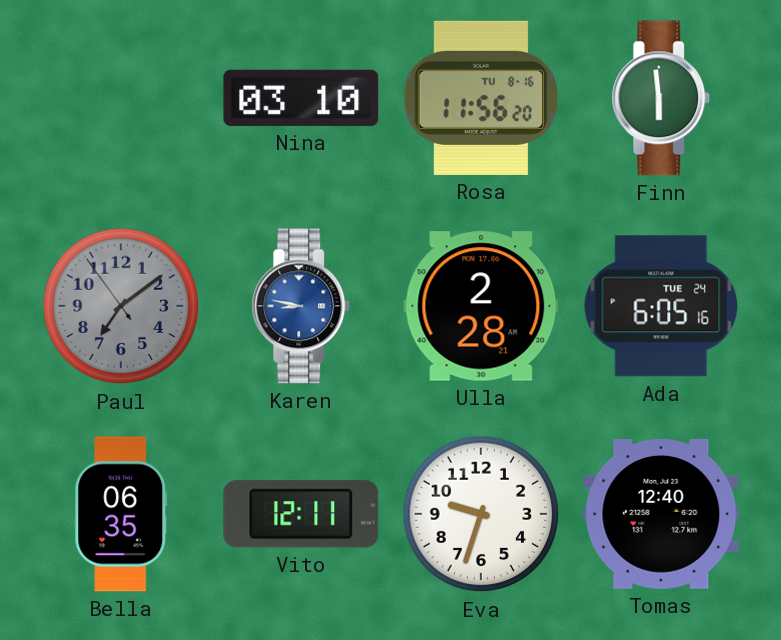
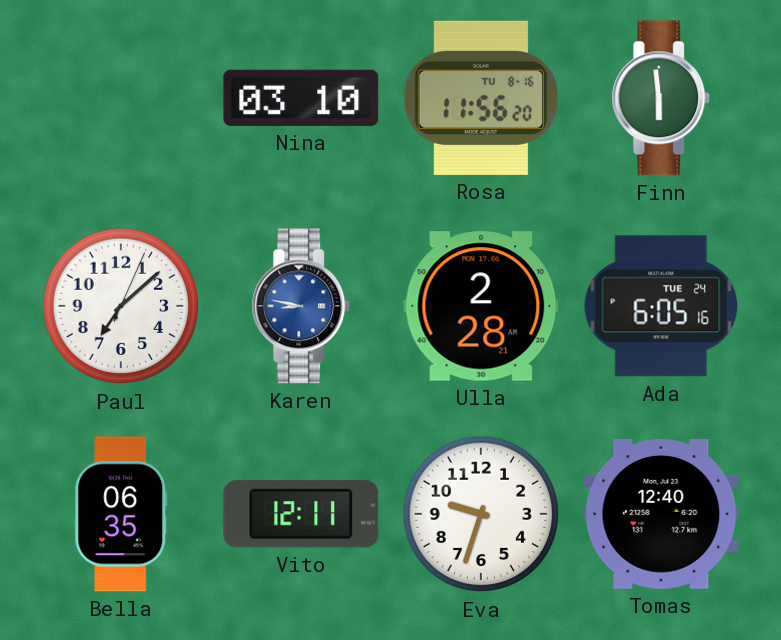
Paul: 7:08:54 -> 7:08:04
Paul dial: grey -> white
